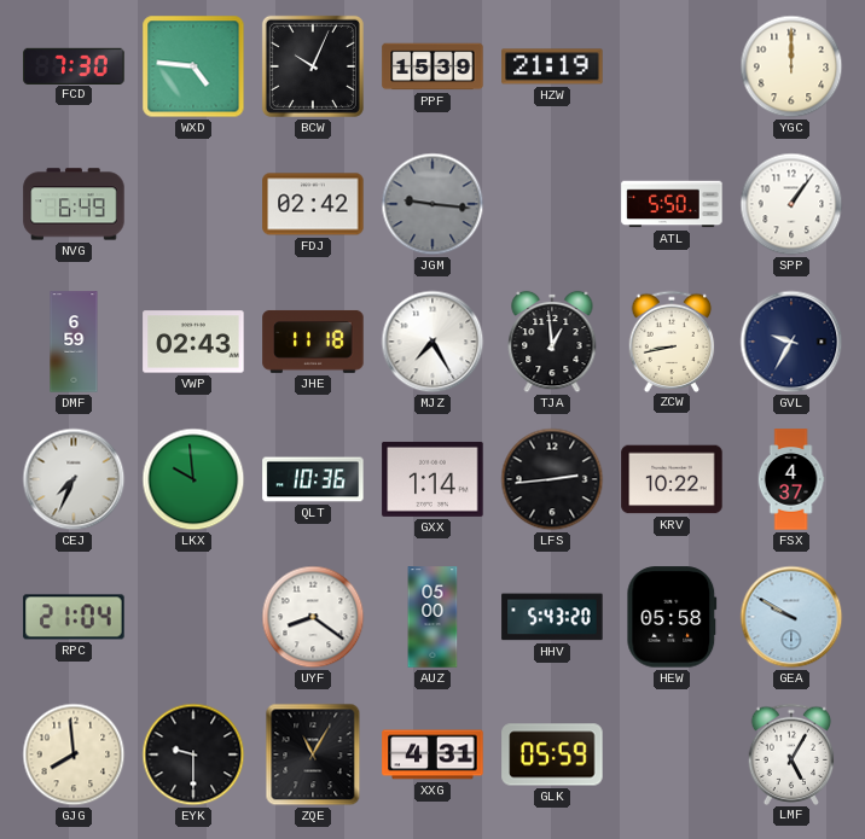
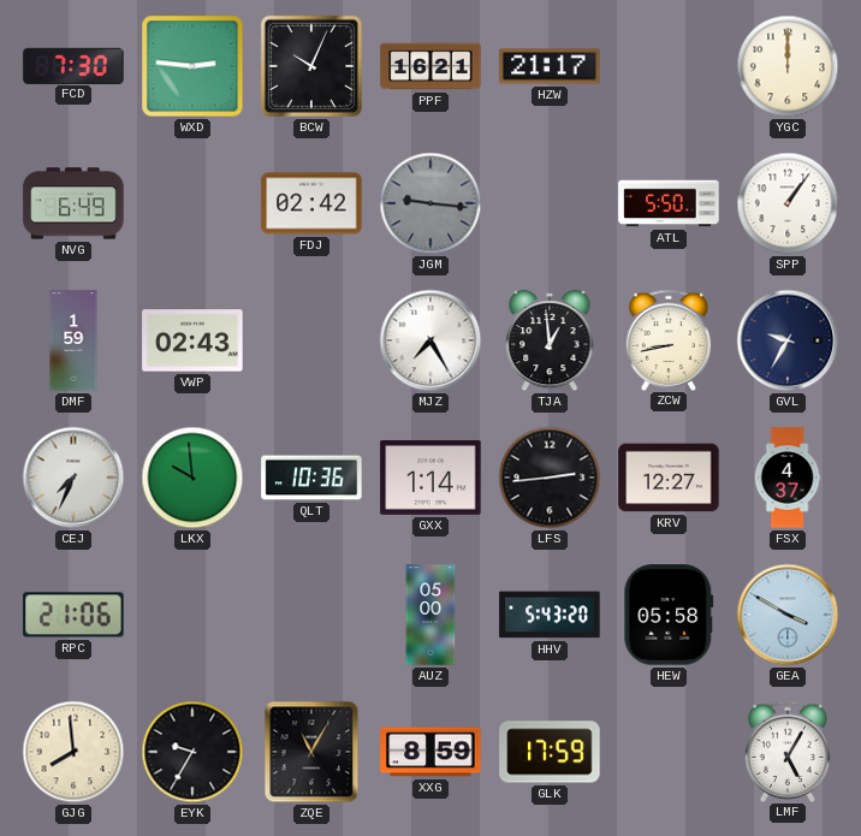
WXD: 4:46 -> 2:46
PPF: 15:39 -> 16:21
HZW: 21:19 -> 21:17
DMF: 6:59 -> 1:59
JHE: 11:18 -> none
KRV: 10:22 -> 12:27
RPC: 21:04 -> 21:06
UYF: 8:21 -> none
GEA: 9:50 -> 3:50
EYK: 9:30 -> 9:35
XXG: 4:31 -> 8:59
GLK: 05:59 -> 17:59
